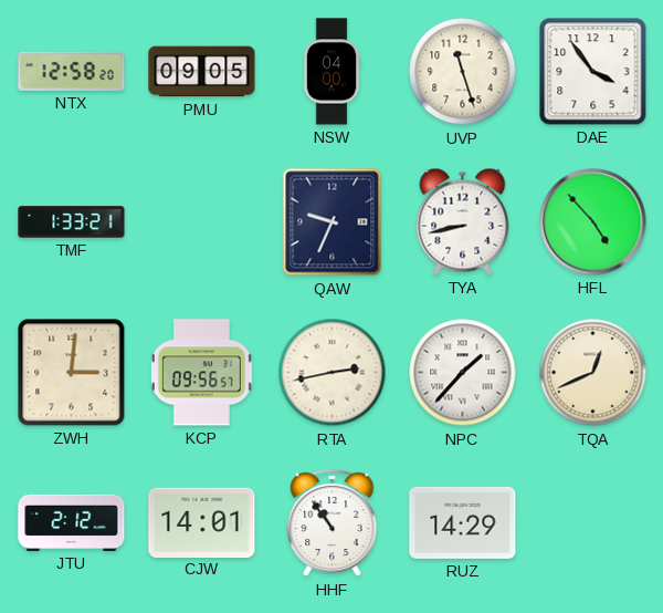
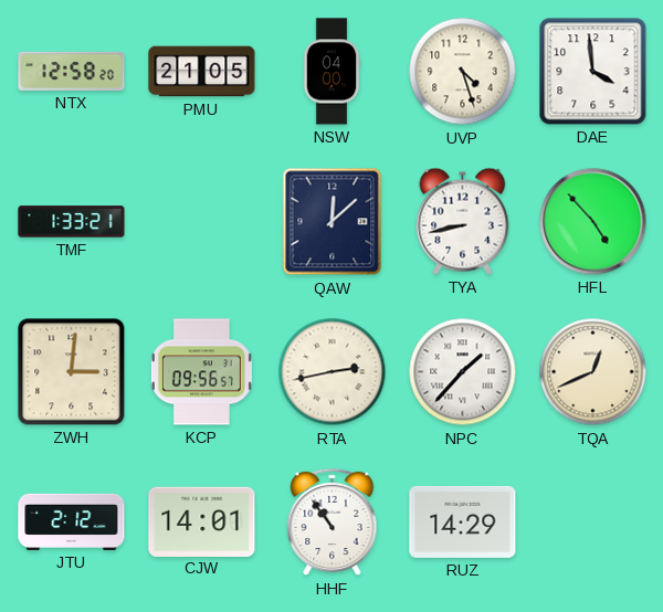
PMU: 09:05 -> 21:05
UVP: 11:27 -> 4:27
DAE: 3:54 -> 3:59
QAW: 9:34 -> 12:08
